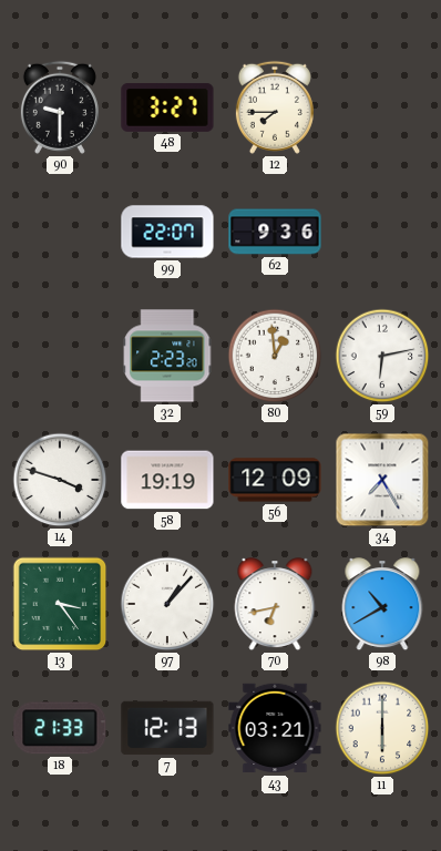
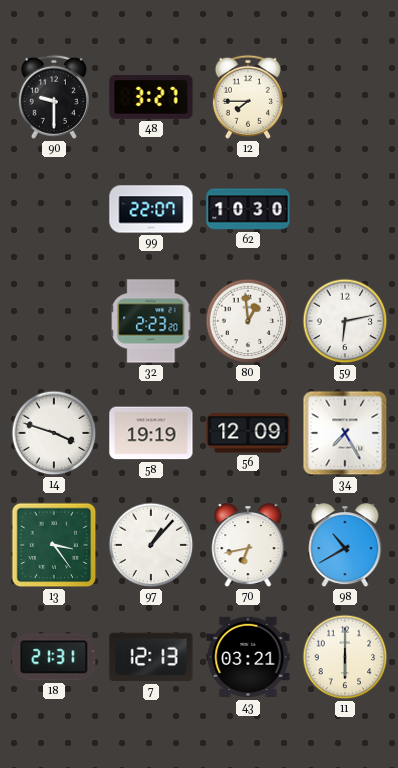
62: 9:36 -> 10:30
18: 21:33 -> 21:31
